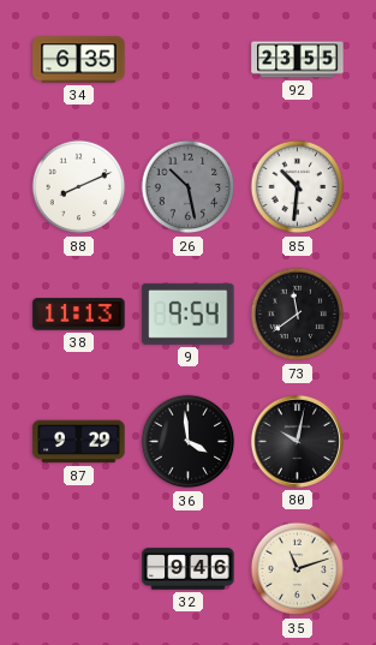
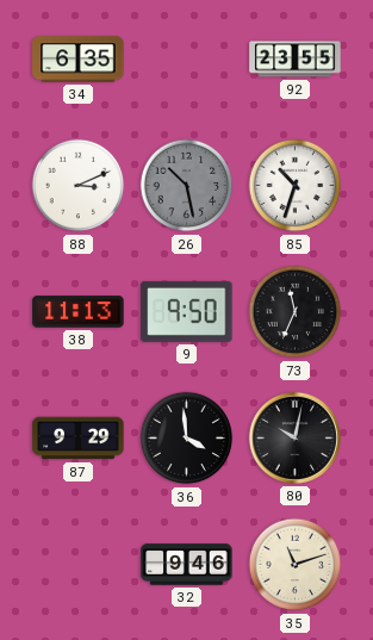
88: 8:11 -> 3:11
85: 10:31 -> 10:33
9: 9:54 -> 9:50
73: 11:39 -> 11:34
